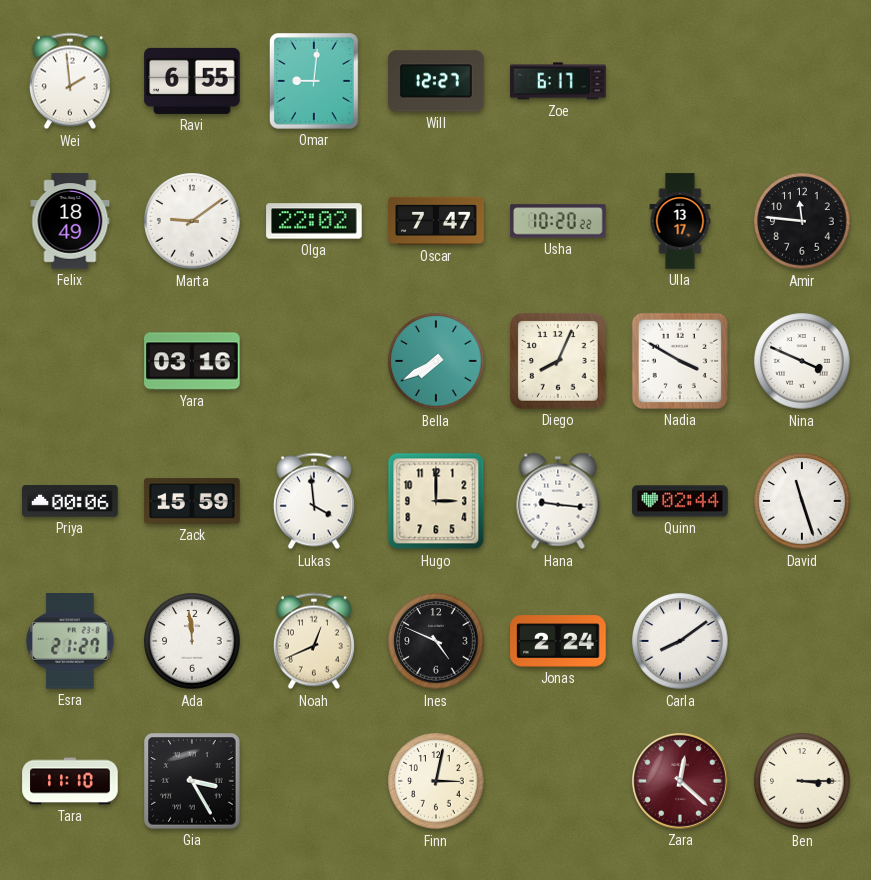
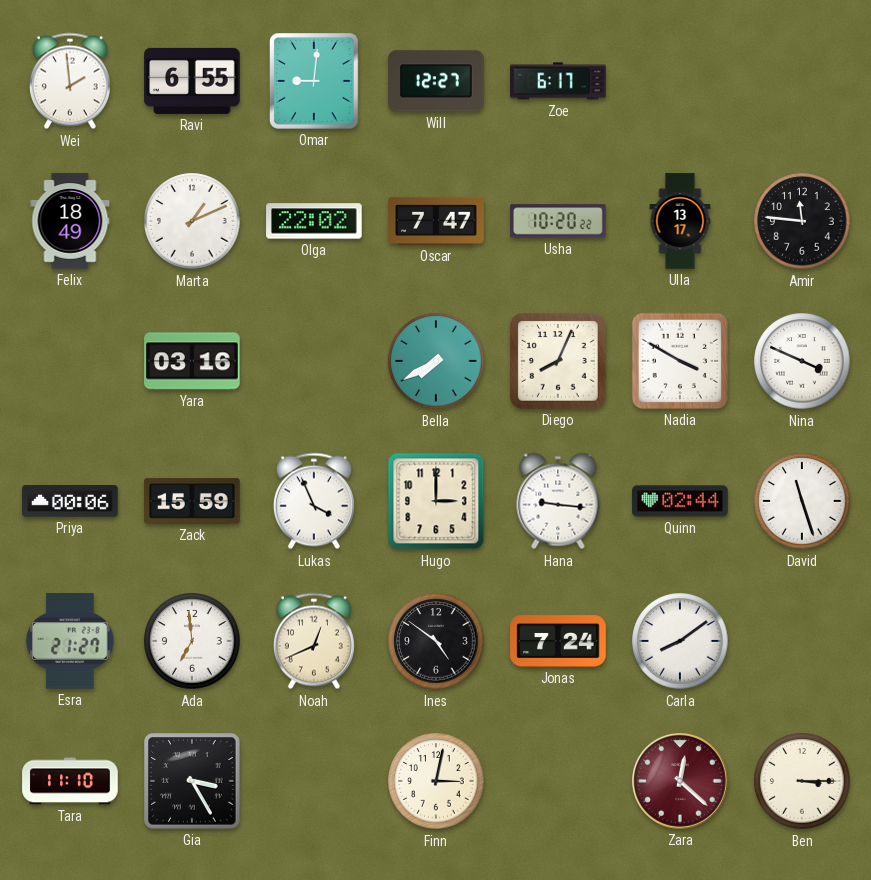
Marta: 9:09 -> 1:11
Lukas: 3:59 -> 3:56
Ada: 11:59 -> 6:59
Ines: 4:49 -> 4:51
Jonas: 2:24 -> 7:24
